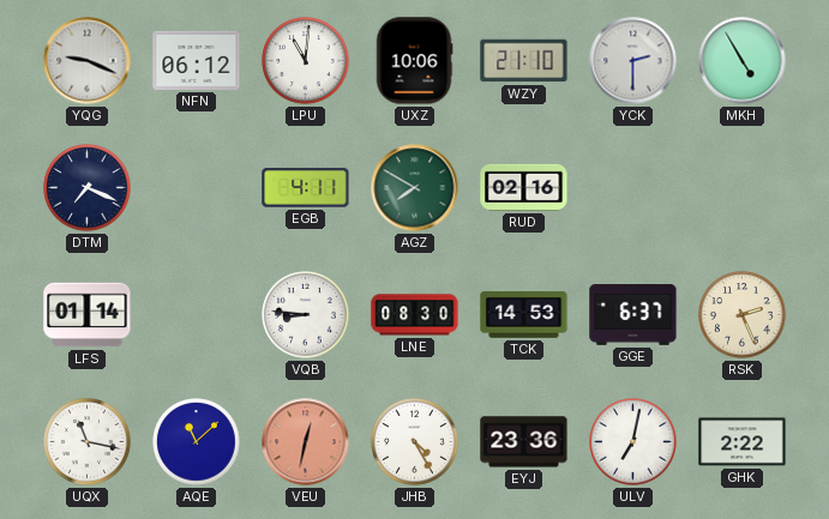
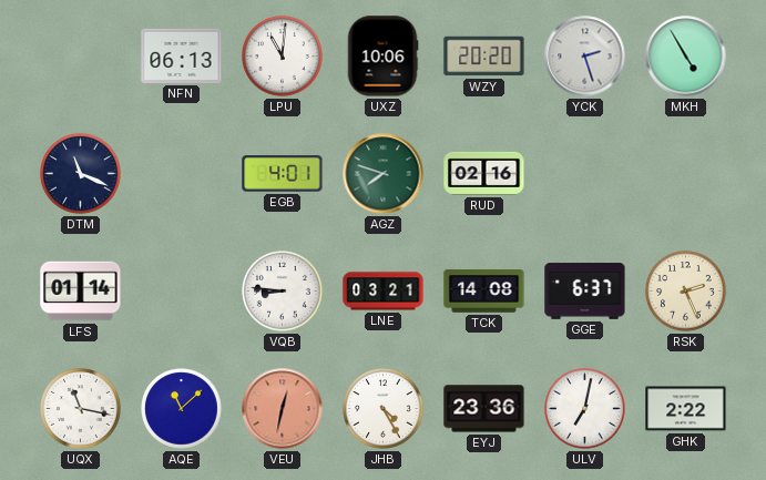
YQG: 9:19 -> none
NFN: 06:12 -> 06:13
WZY: 21:10 -> 20:20
YCK: 2:30 -> 2:27
DTM: 7:19 -> 11:19
EGB: 4:11 -> 4:01
AGZ: 7:50 -> 7:48
LNE: 08:30 -> 03:21
TCK: 14:53 -> 14:08
